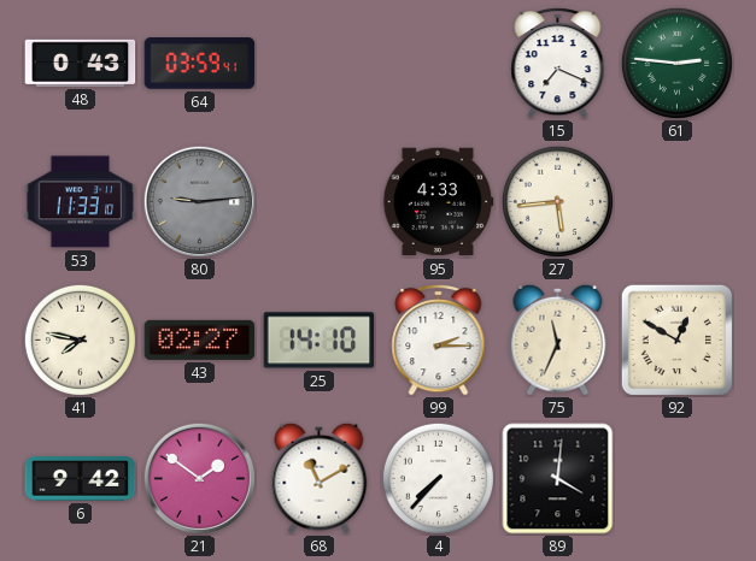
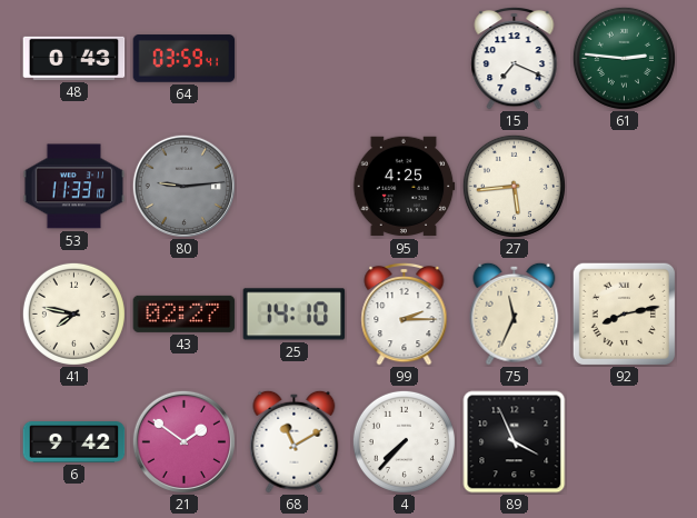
95: 4:33 -> 4:25
92: 12:50 -> 8:13
89: 4:01 -> 3:56
